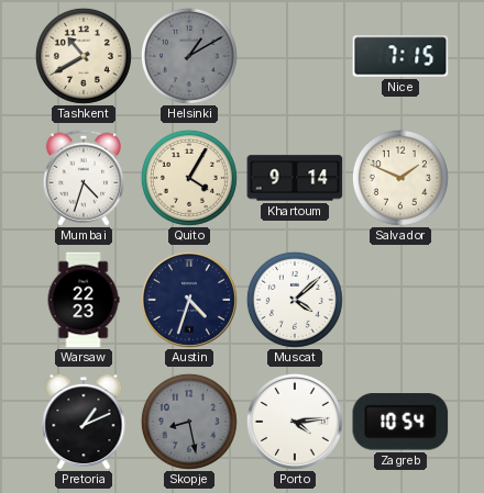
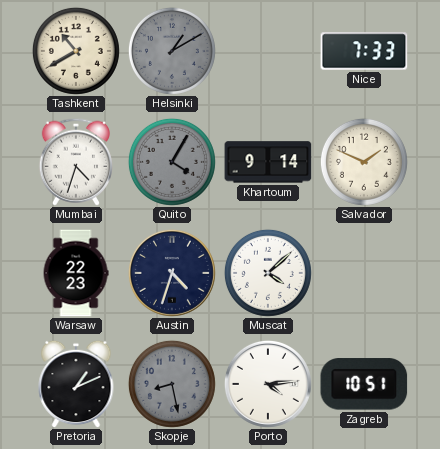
Nice: 7:15 -> 7:33
Quito dial: cream -> grey
Zagreb: 10:54 -> 10:51
